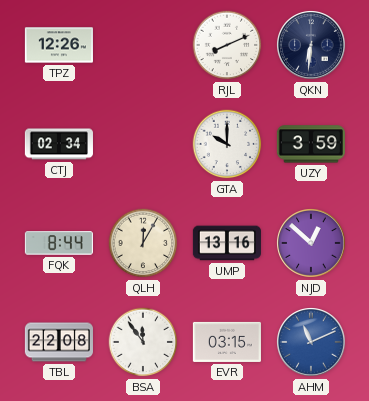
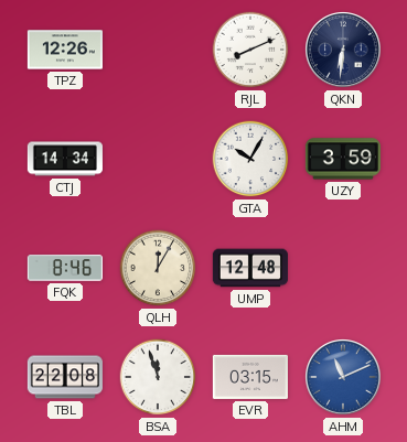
CTJ: 02:34 -> 14:34
GTA: 10:00 -> 10:05
FQK: 8:44 -> 8:46
UMP: 13:16 -> 12:48
NJD: 12:52 -> none
BSA: 11:54 -> 11:57
